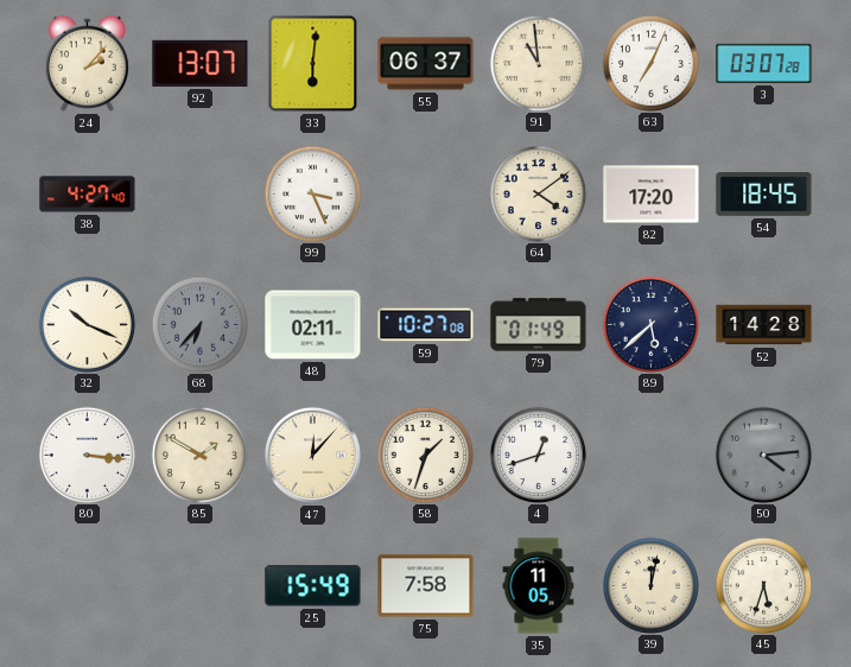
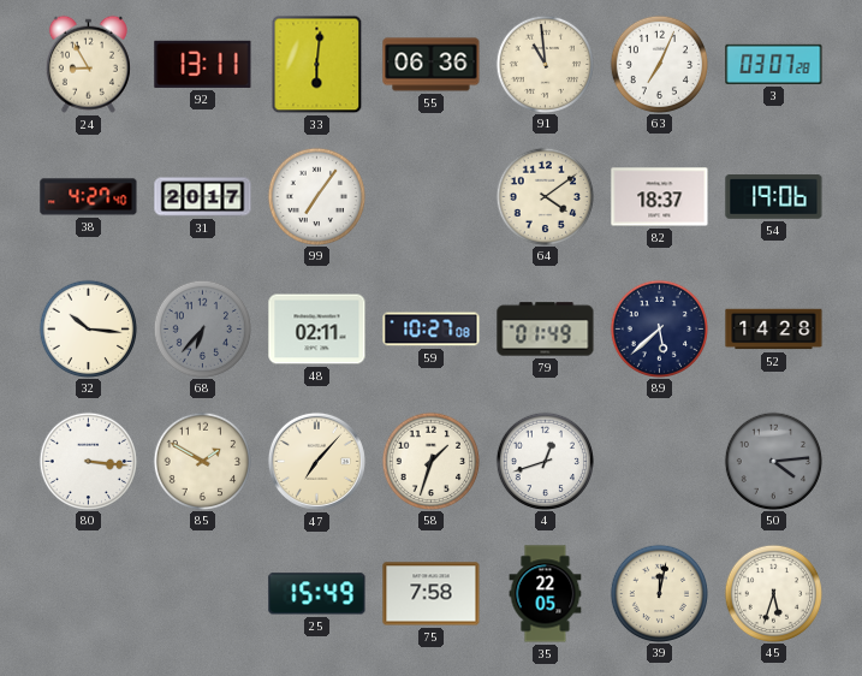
24: 2:07 -> 8:55
92: 13:07 -> 13:11
55: 06:37 -> 06:36
31: none -> 20:17
99: 3:26 -> 7:06
82: 17:20 -> 18:37
54: 18:45 -> 19:06
32: 10:19 -> 10:16
47: 12:07 -> 7:07
35: 11:05 -> 22:05
